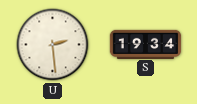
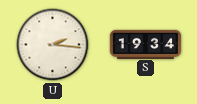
U: 2:29 -> 2:16
